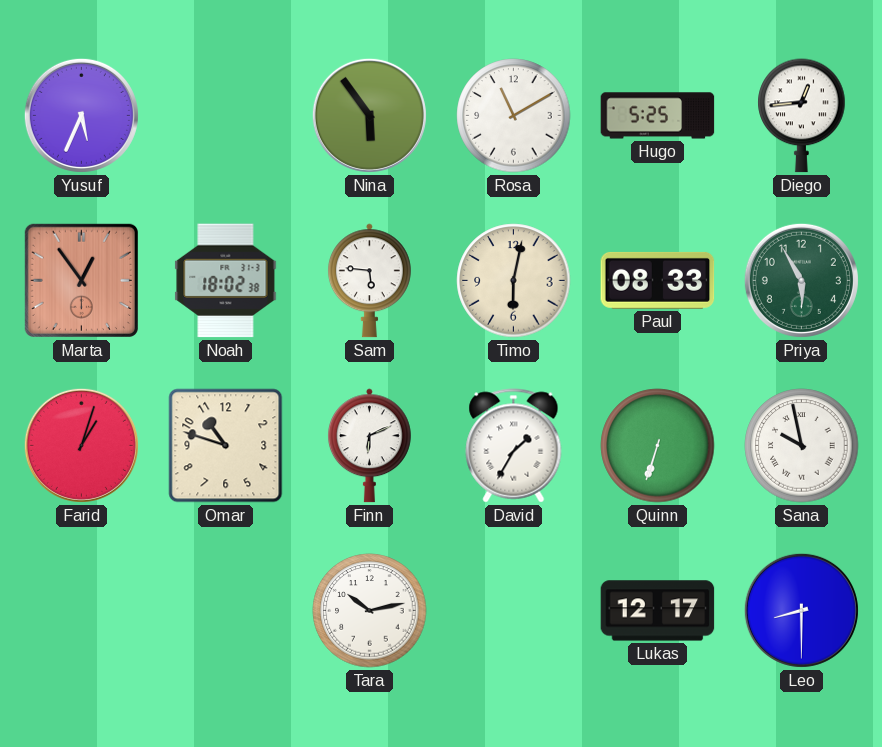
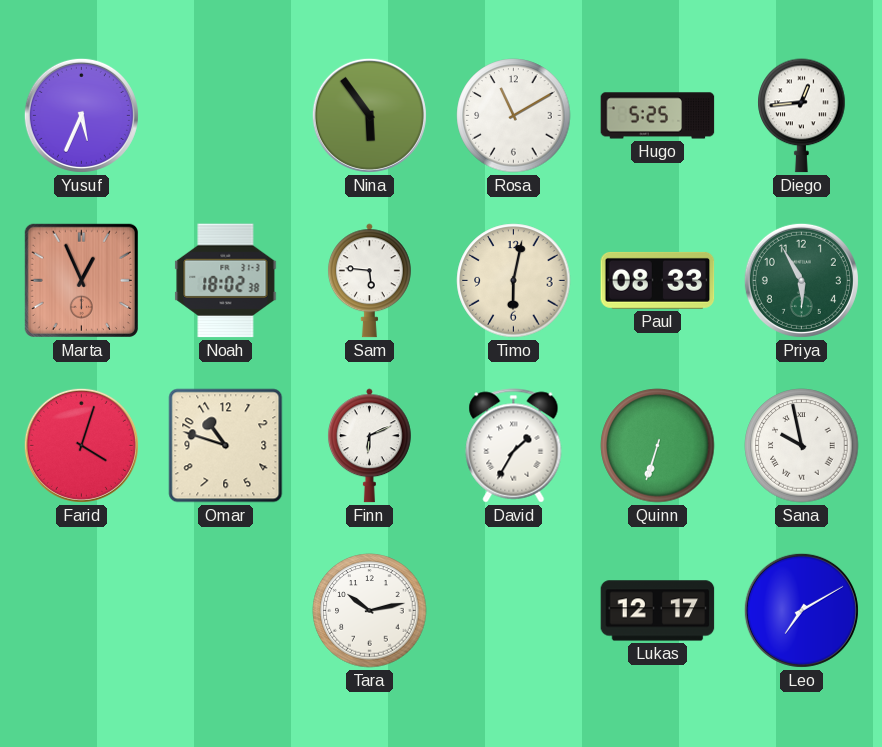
Marta: 12:54 -> 12:56
Farid: 1:03 -> 4:03
Leo: 8:30 -> 7:10
